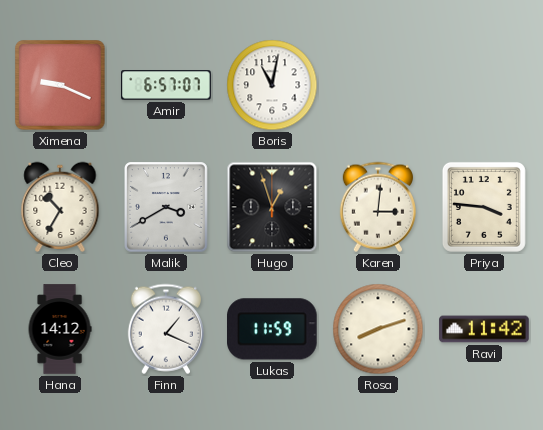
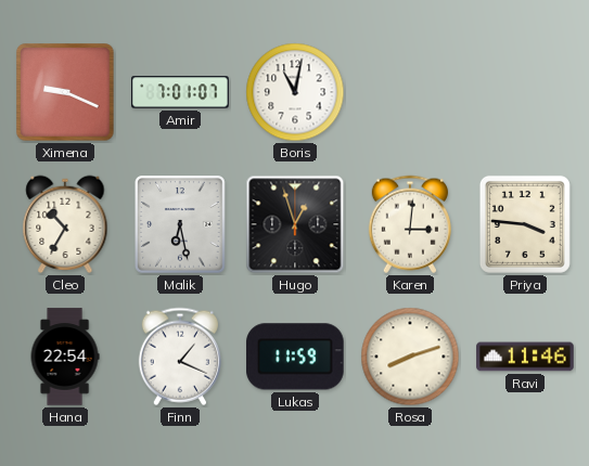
Amir: 6:57 -> 7:01
Malik: 3:40 -> 6:28
Hana: 14:12 -> 22:54
Ravi: 11:42 -> 11:46
